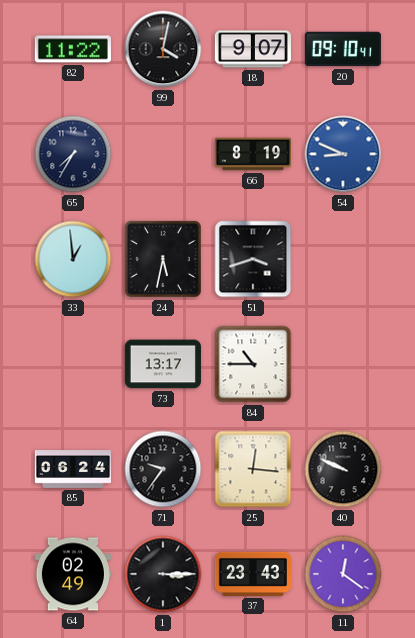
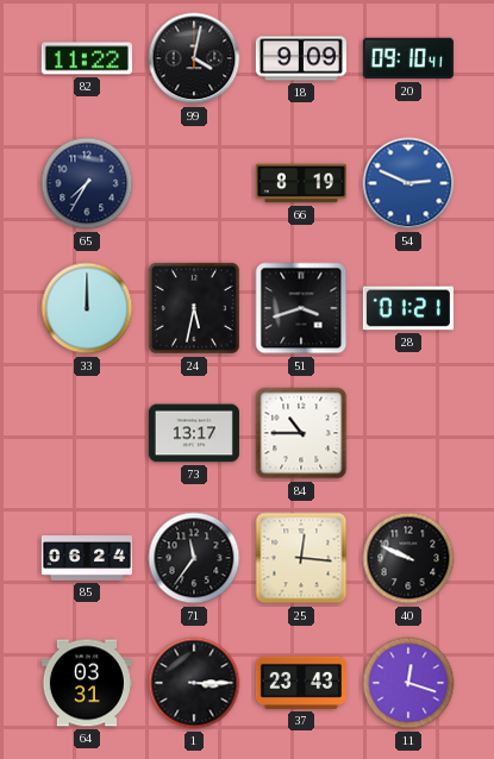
18: 9:07 -> 9:09
54: 8:49 -> 2:49
33: 12:59 -> 12:00
28: none -> 01:21
71: 9:36 -> 11:36
64: 02:49 -> 03:31
11: 12:21 -> 12:18
